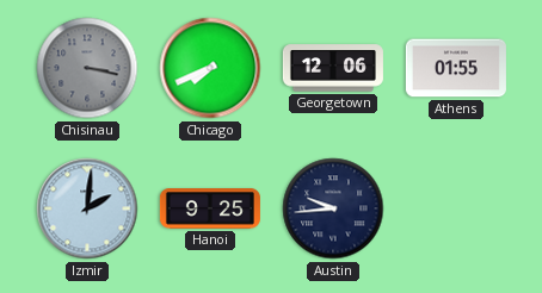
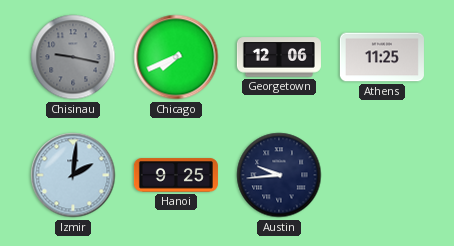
Chisinau: 3:17 -> 9:17
Athens: 01:55 -> 11:25
